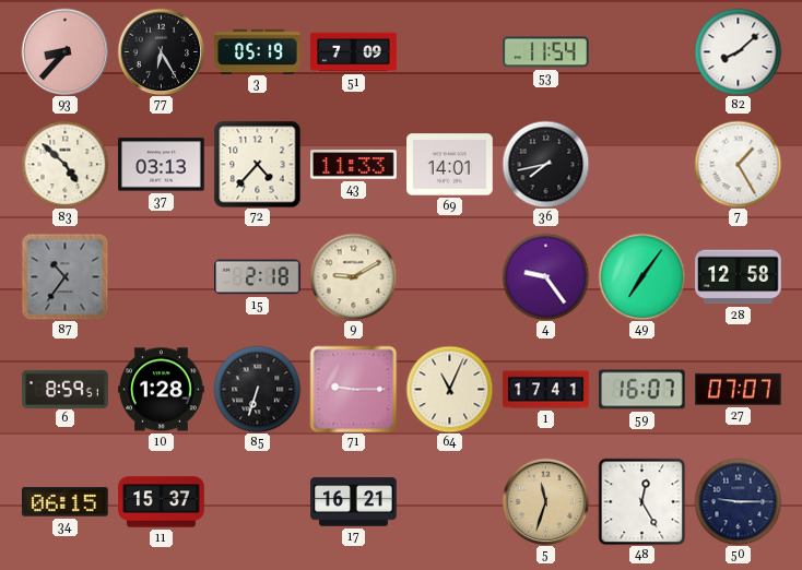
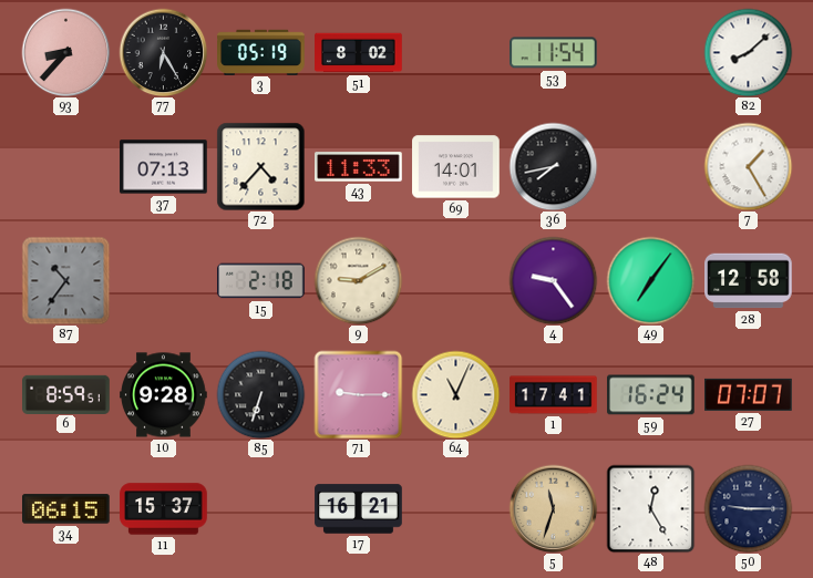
51: 7:09 -> 8:02
83: 4:52 -> none
37: 03:13 -> 07:13
10: 1:28 -> 9:28
59: 16:07 -> 16:24
